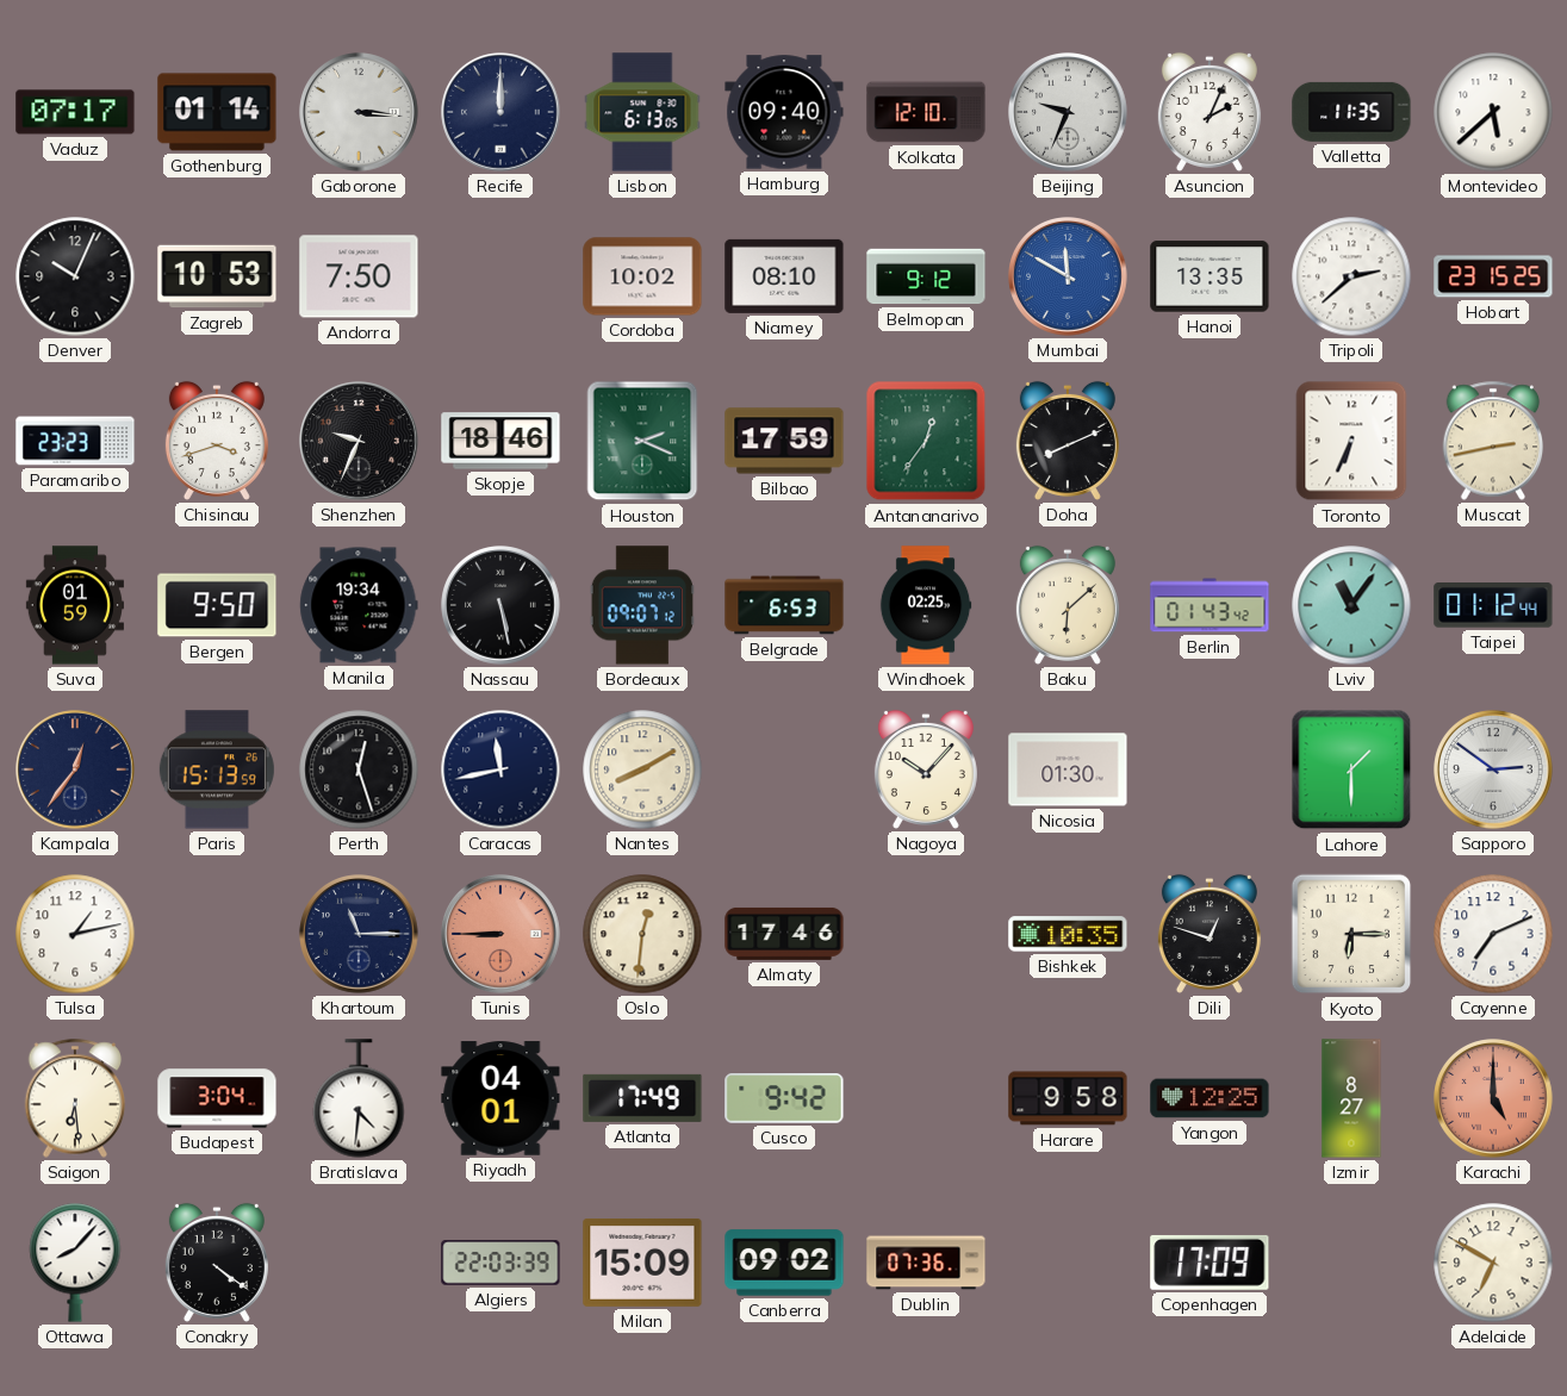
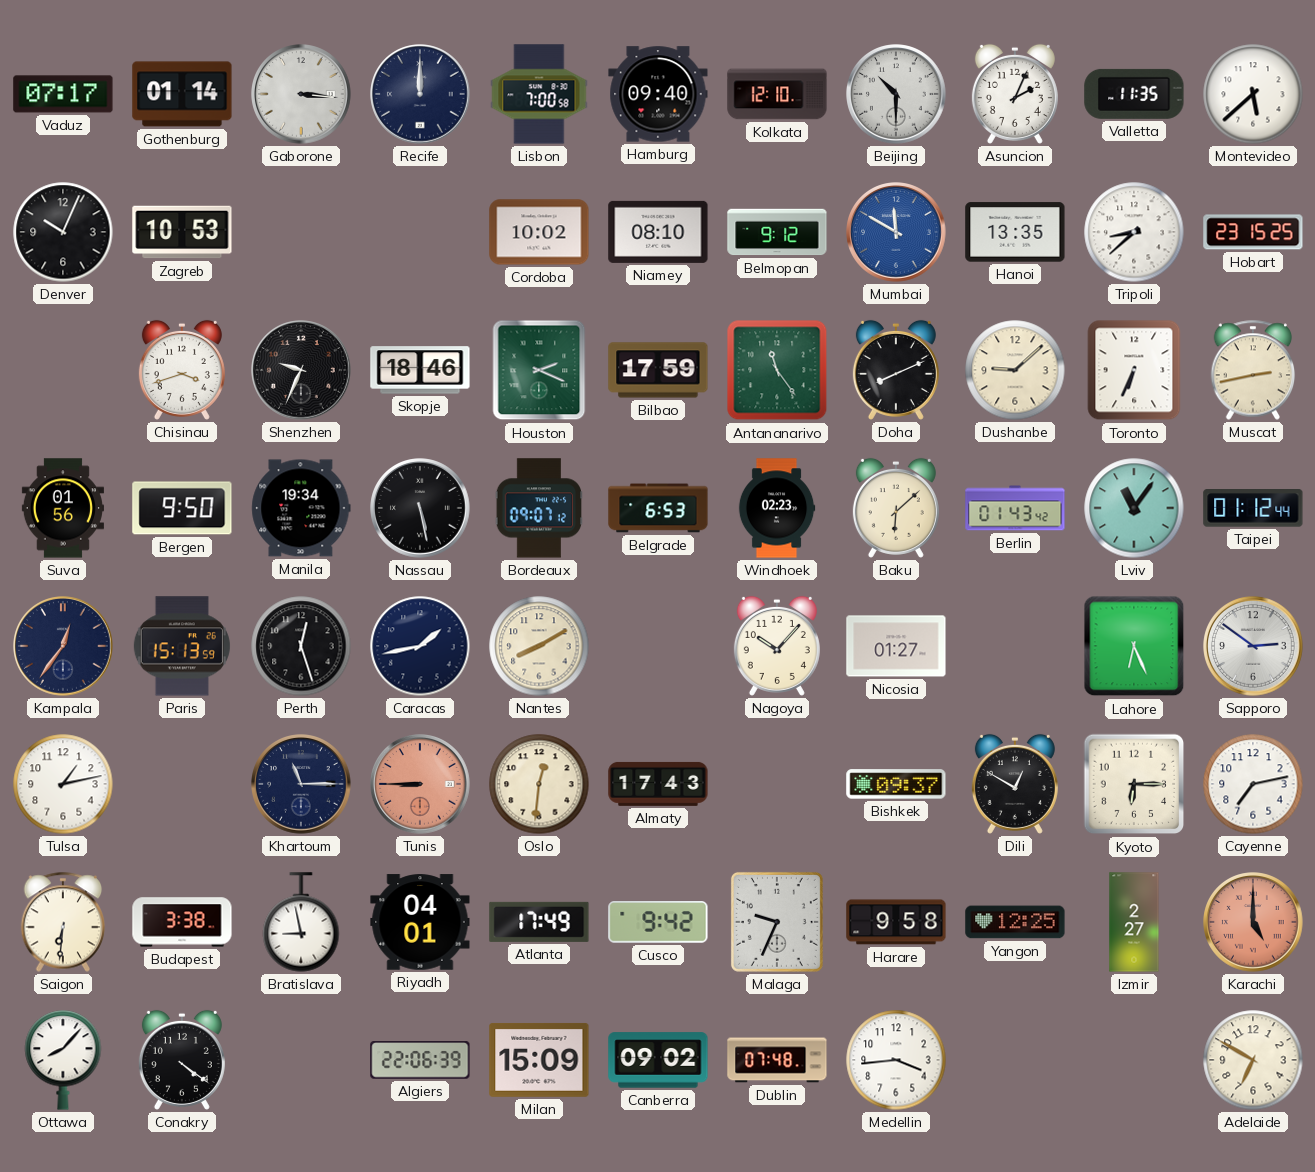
Lisbon: 6:13 -> 7:00
Beijing: 9:34 -> 10:30
Andorra: 7:50 -> none
Tripoli: 2:38 -> 8:38
Paramaribo: 23:23 -> none
Antananarivo: 12:36 -> 11:24
Dushanbe: none -> 9:08
Suva: 01:59 -> 01:56
Windhoek: 02:25 -> 02:23
Caracas: 11:43 -> 1:43
Nicosia: 01:30 -> 01:27
Lahore: 1:30 -> 6:26
Almaty: 17:46 -> 17:43
Bishkek: 10:35 -> 09:37
Dili: 12:48 -> 12:50
Cayenne: 7:11 -> 7:13
Saigon: 6:29 -> 6:31
Budapest: 3:04 -> 3:38
Bratislava: 4:31 -> 8:58
Malaga: none -> 9:34
Izmir: 8:27 -> 2:27
Algiers: 22:03 -> 22:06
Dublin: 07:36 -> 07:48
Medellin: none -> 3:44
Copenhagen: 17:09 -> none
